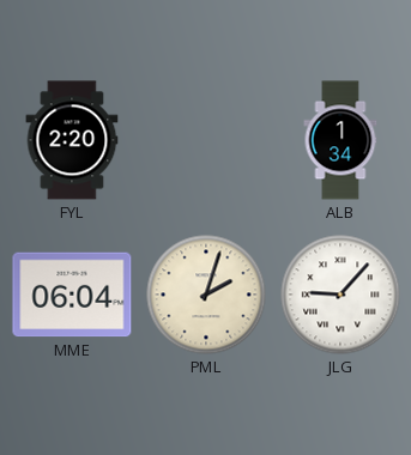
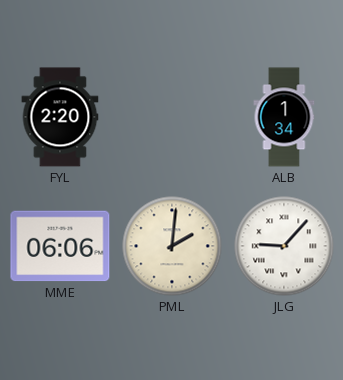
MME: 06:04 -> 06:06
PML: 2:03 -> 2:01
